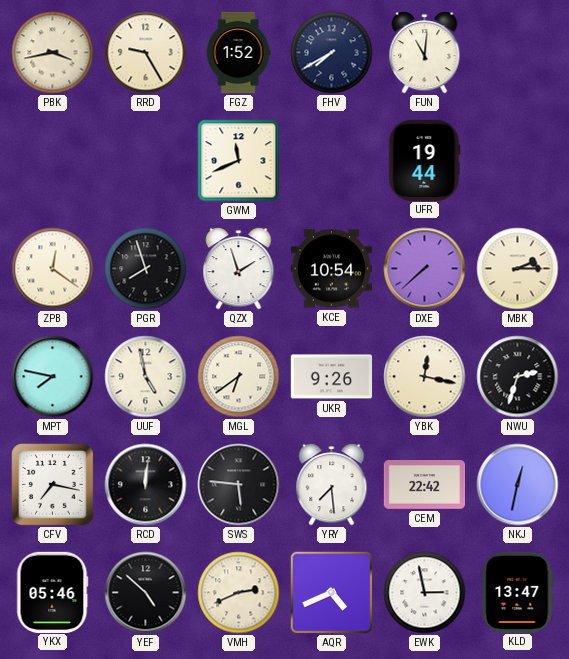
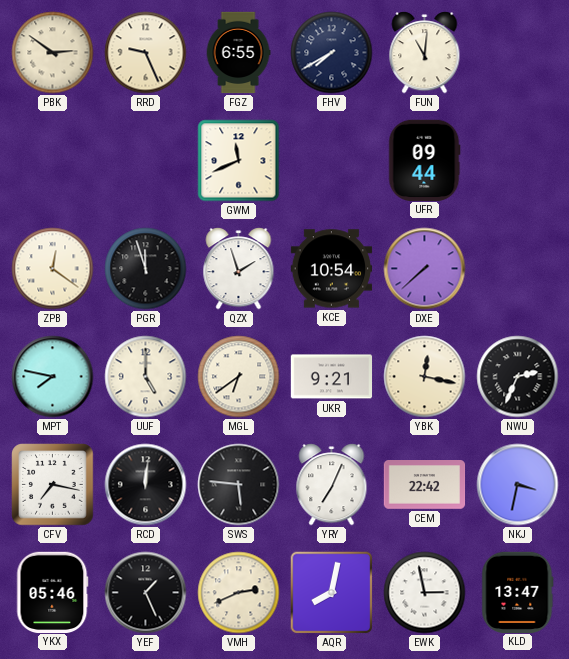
PBK: 3:43 -> 2:51
RRD: 9:25 -> 9:26
FGZ: 1:52 -> 6:55
UFR: 19:44 -> 09:44
PGR: 7:57 -> 11:57
MBK: 2:15 -> none
UUF: 4:58 -> 5:00
UKR: 9:26 -> 9:21
NWU: 2:33 -> 2:34
YRY: 7:29 -> 7:04
NKJ: 12:32 -> 3:32
YEF: 4:52 -> 1:26
AQR: 4:41 -> 8:02
